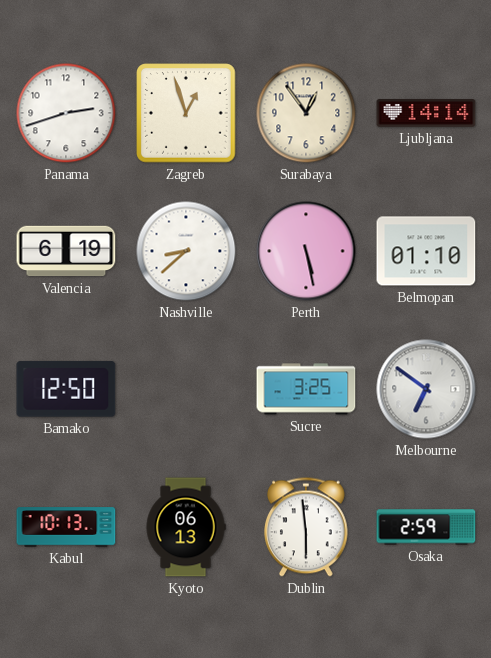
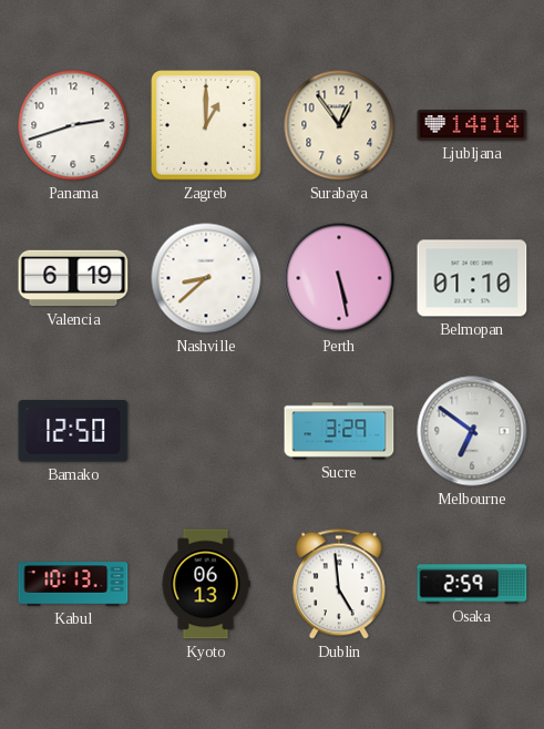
Zagreb: 12:57 -> 1:00
Sucre: 3:25 -> 3:29
Dublin: 5:59 -> 4:59
